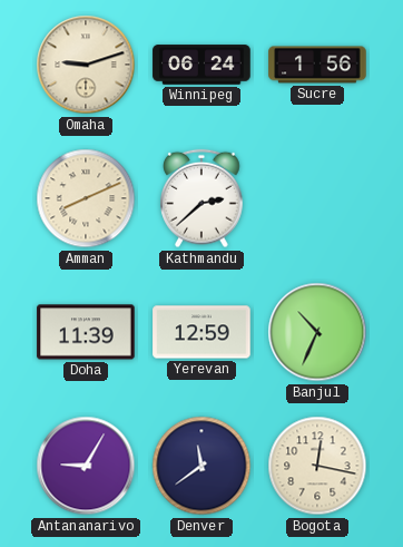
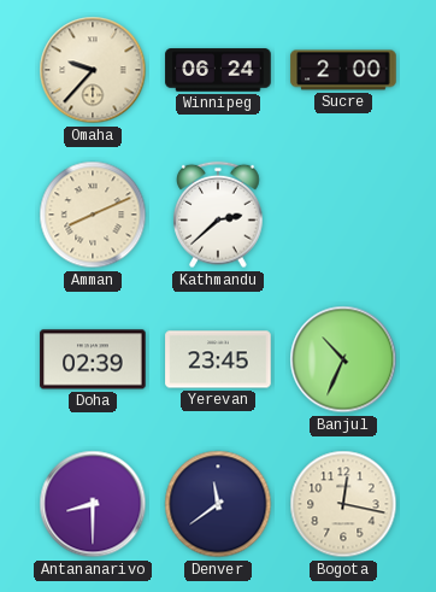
Omaha: 9:12 -> 9:37
Sucre: 1:56 -> 2:00
Doha: 11:39 -> 02:39
Yerevan: 12:59 -> 23:45
Antananarivo: 9:05 -> 8:30
